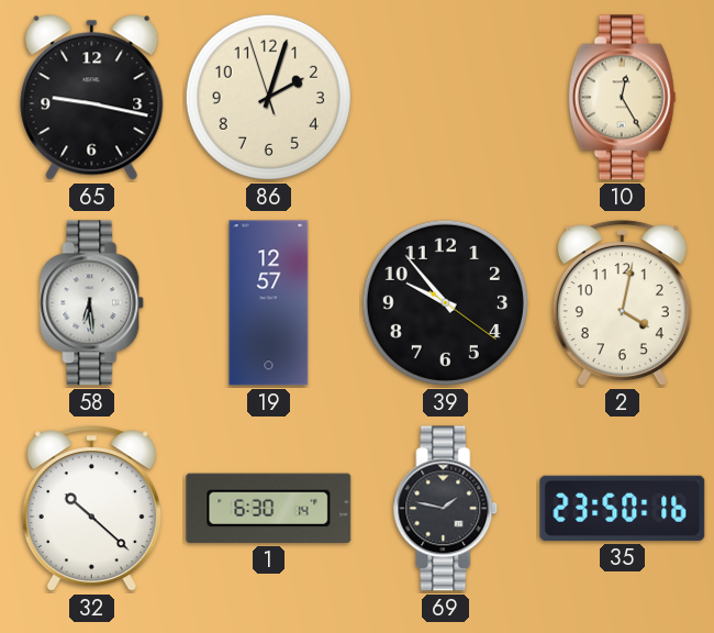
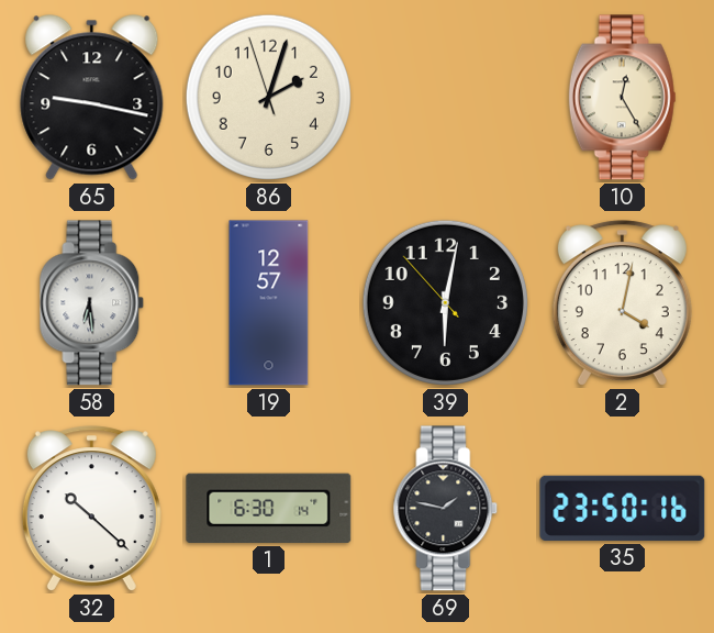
39: 9:53 -> 6:01
